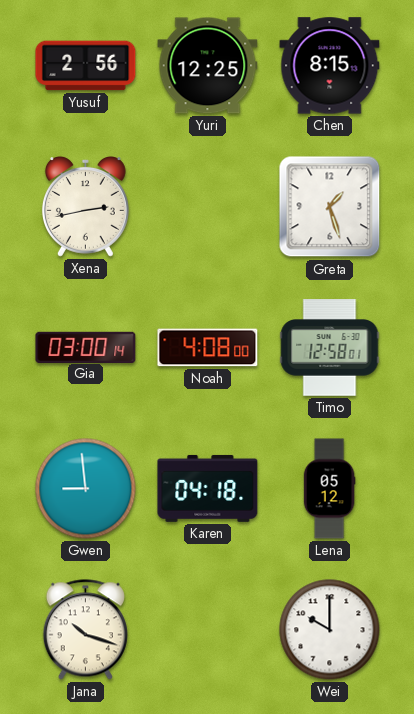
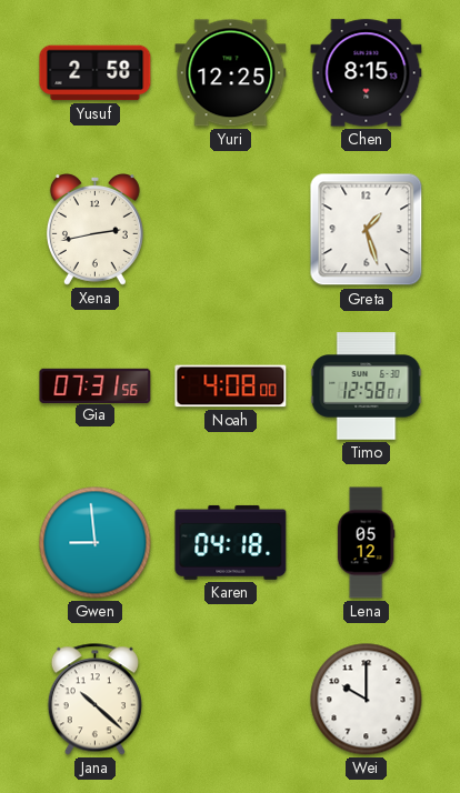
Yusuf: 2:56 -> 2:58
Gia: 03:00 -> 07:31
Jana: 10:18 -> 10:22
